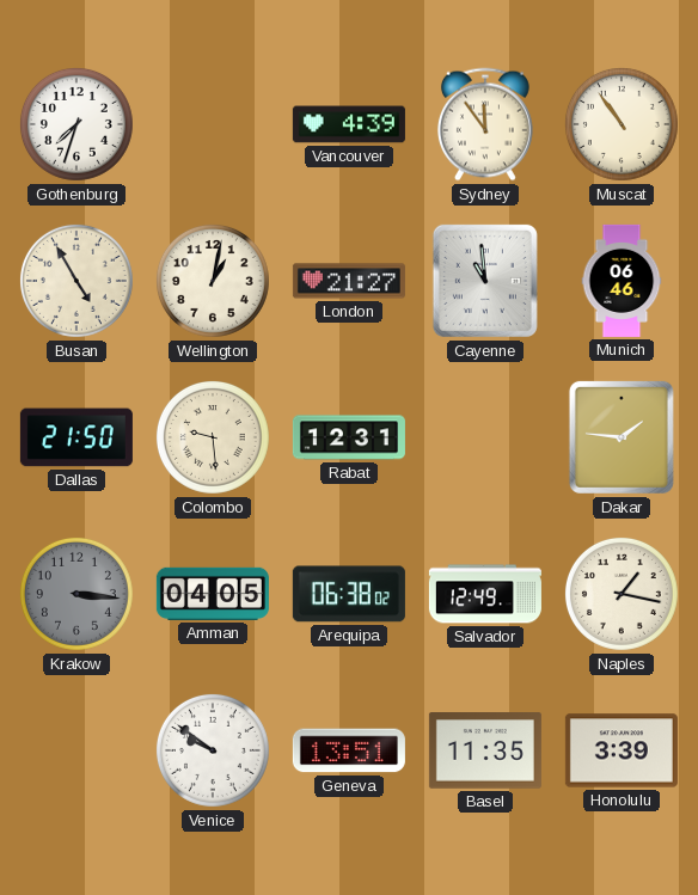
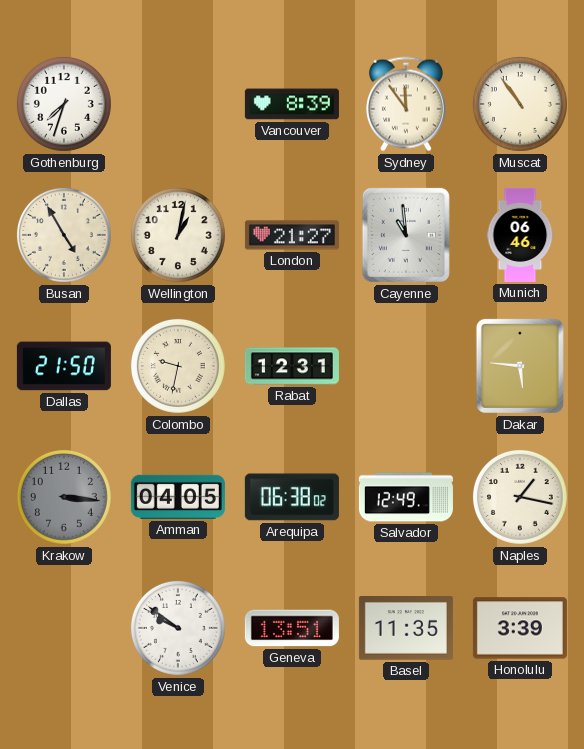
Vancouver: 4:39 -> 8:39
Colombo: 9:29 -> 9:32
Dakar: 1:46 -> 5:46
